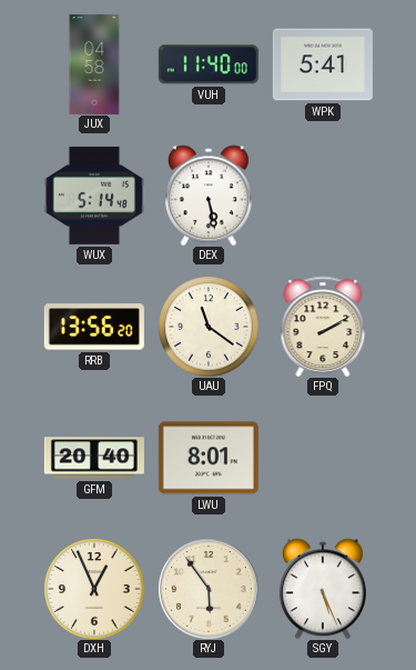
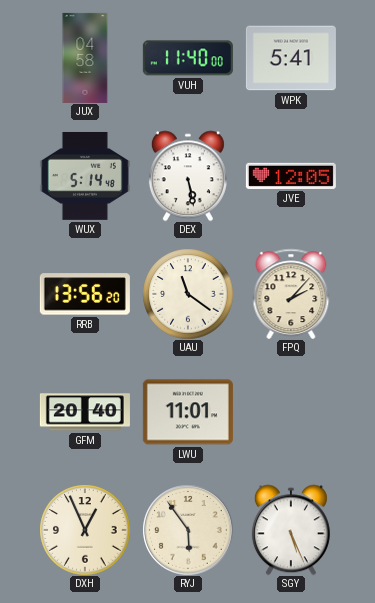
JVE: none -> 12:05
FPQ: 2:10 -> 2:07
LWU: 8:01 -> 11:01
